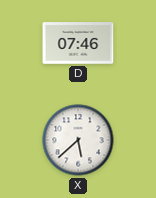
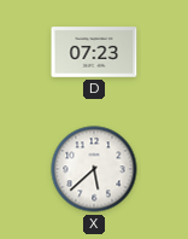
D: 07:46 -> 07:23
